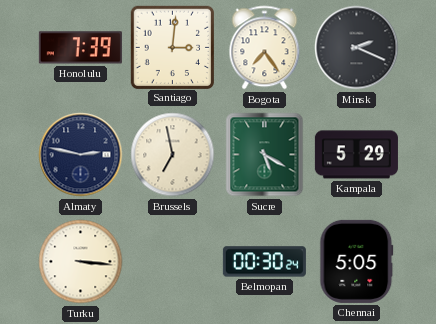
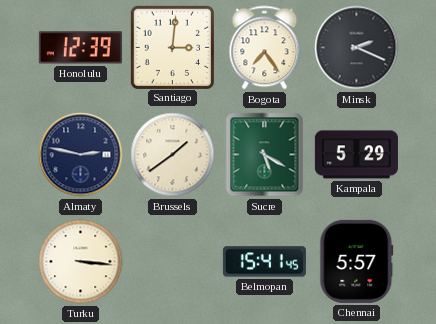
Honolulu: 7:39 -> 12:39
Brussels: 6:58 -> 1:39
Belmopan: 00:30 -> 15:41
Chennai: 5:05 -> 5:57
